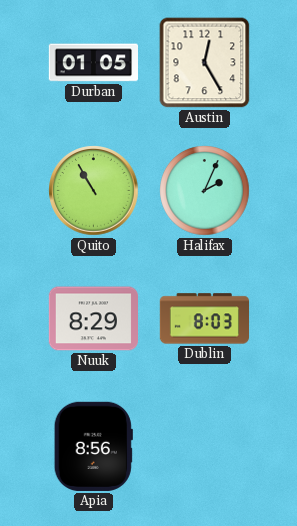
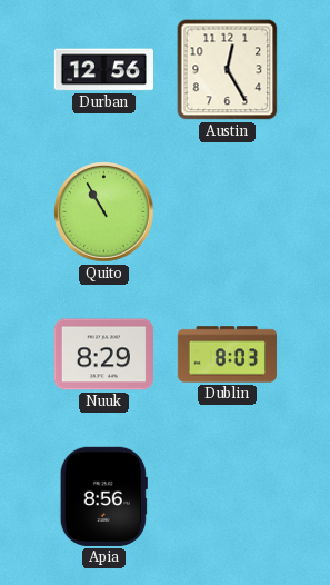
Durban: 01:05 -> 12:56
Halifax: 2:04 -> none
